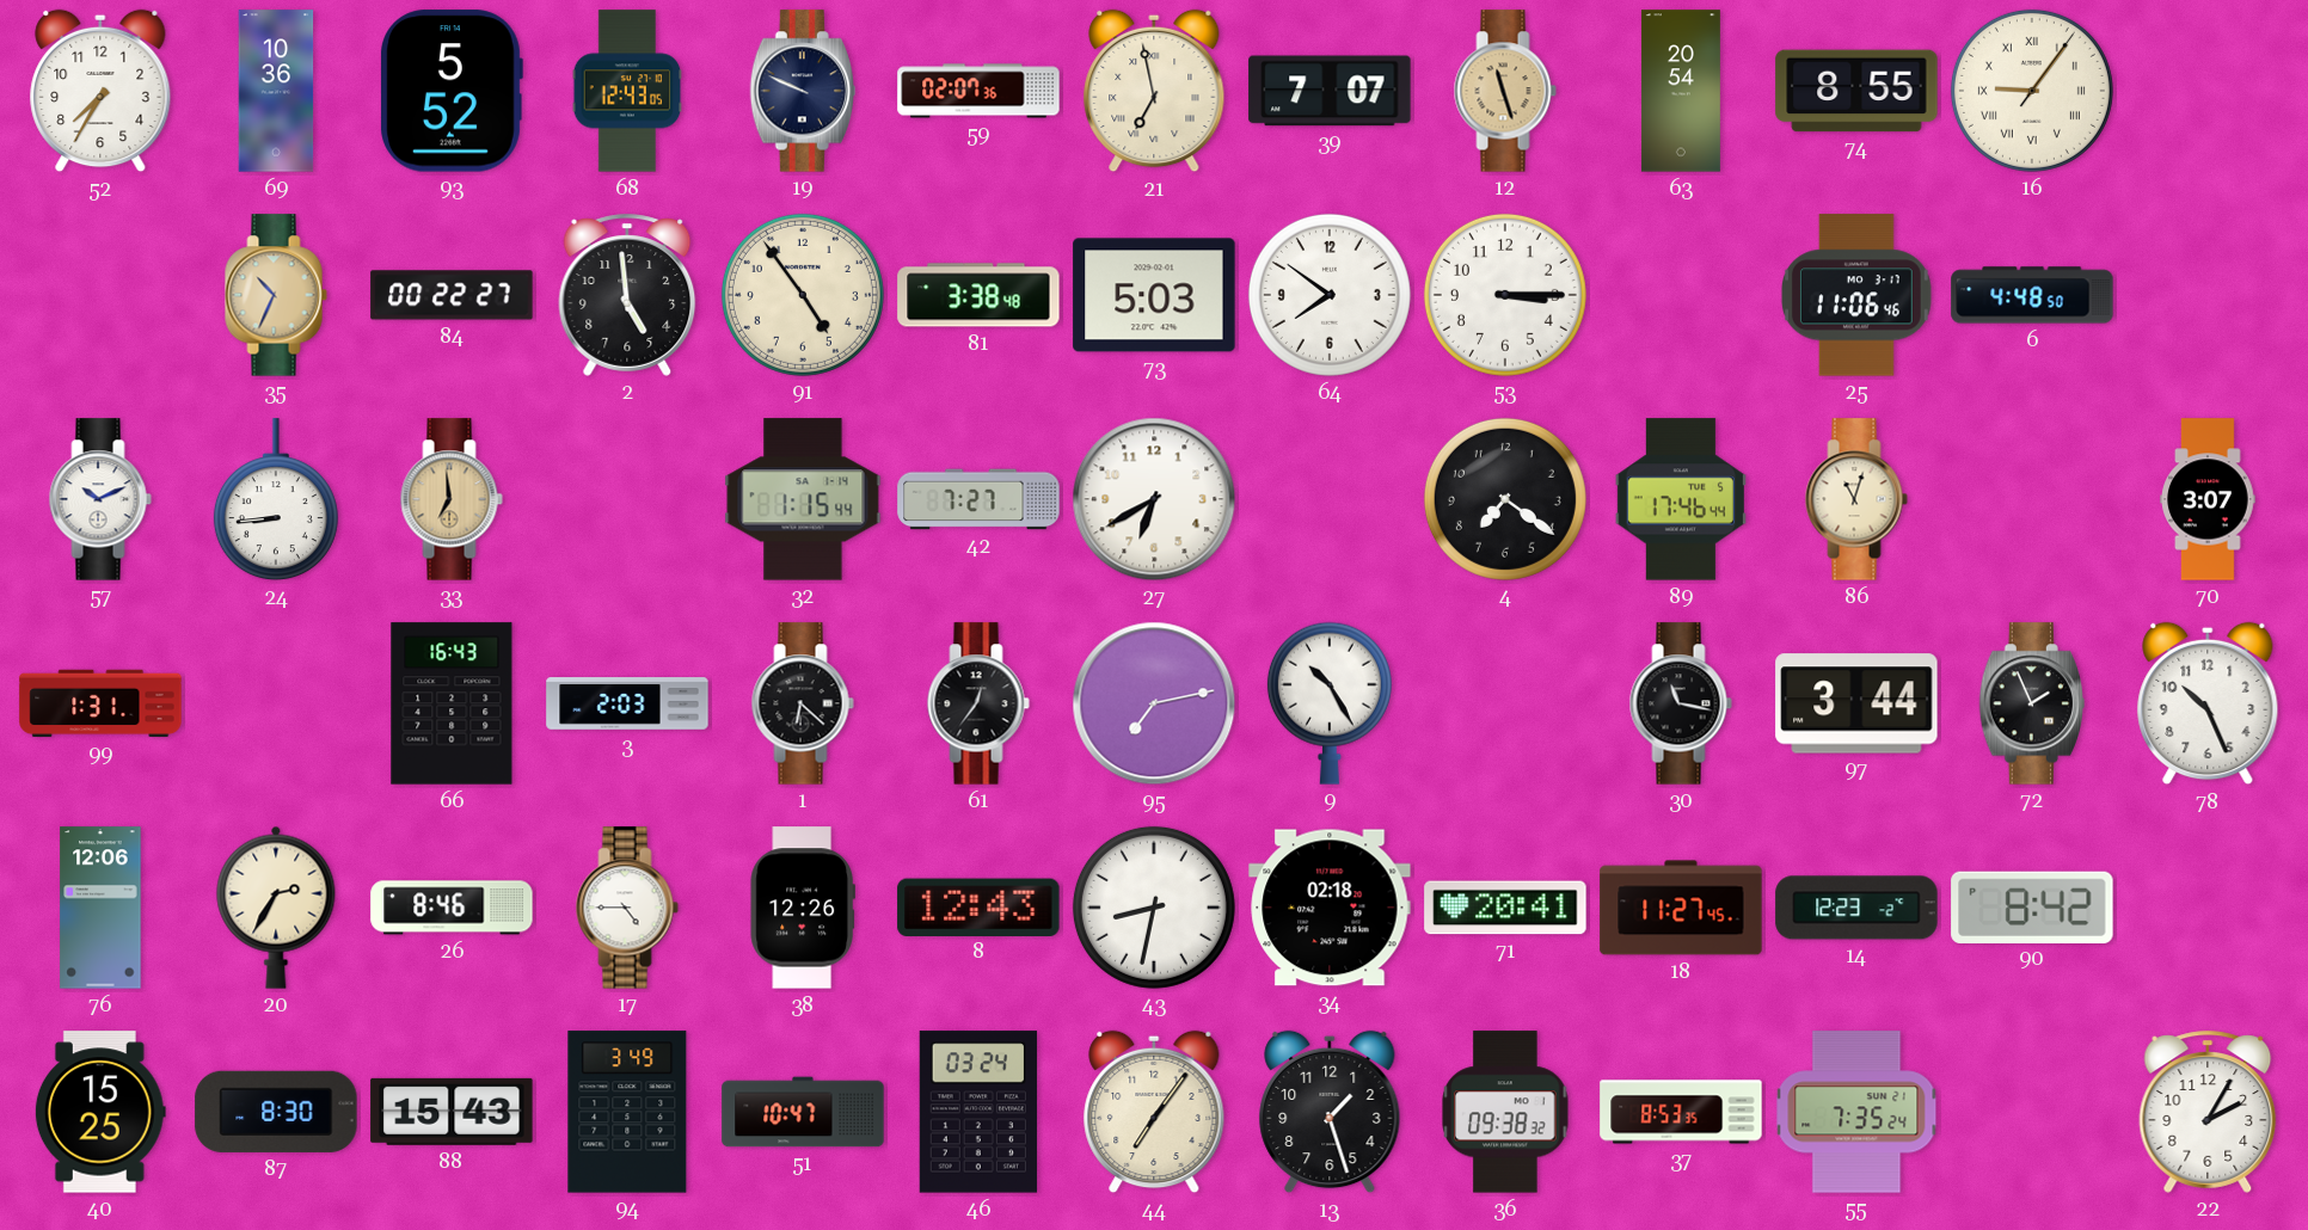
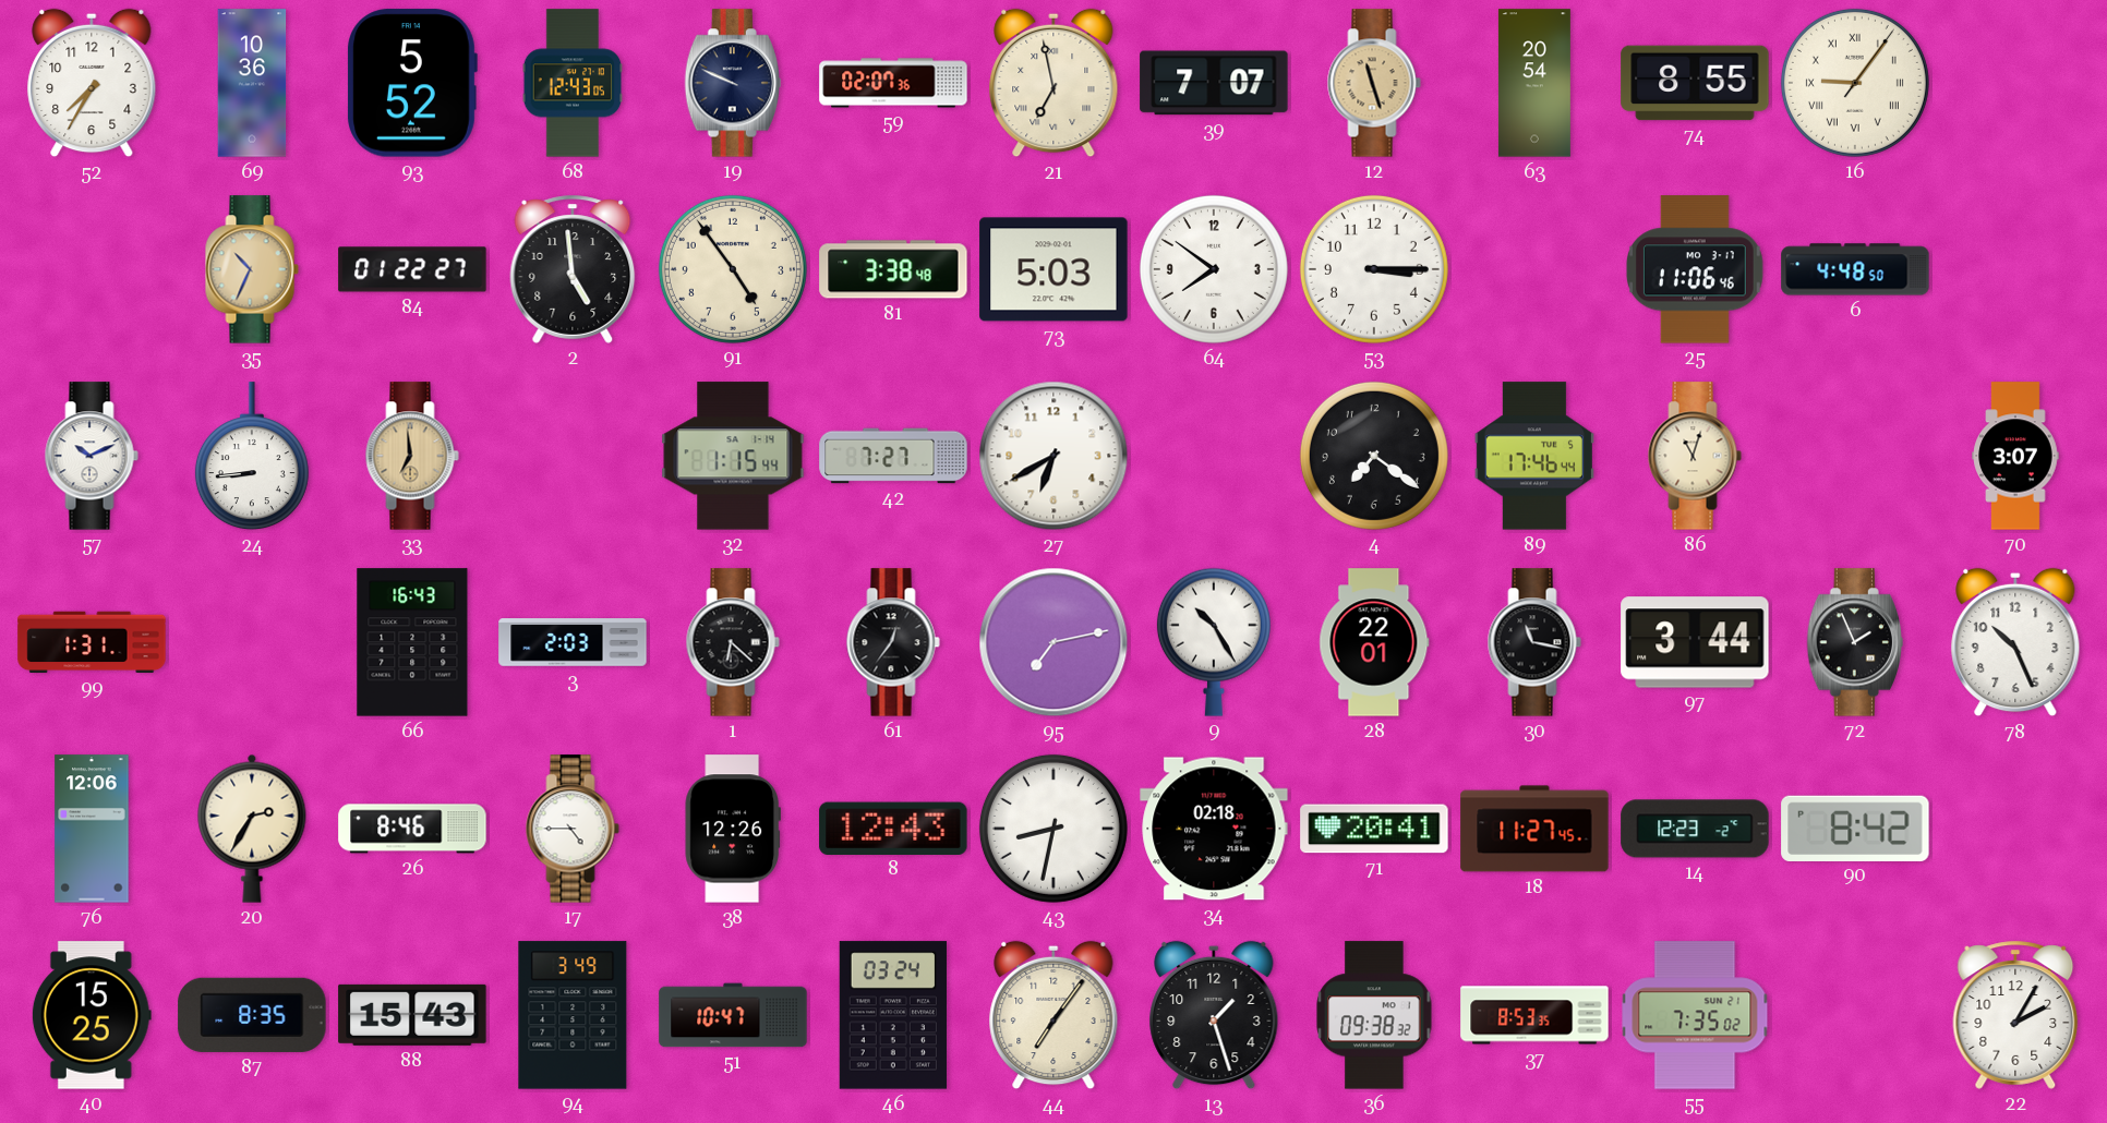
84: 00:22 -> 01:22
28: none -> 22:01
87: 8:30 -> 8:35
55: 7:35:24 -> 7:35:02
